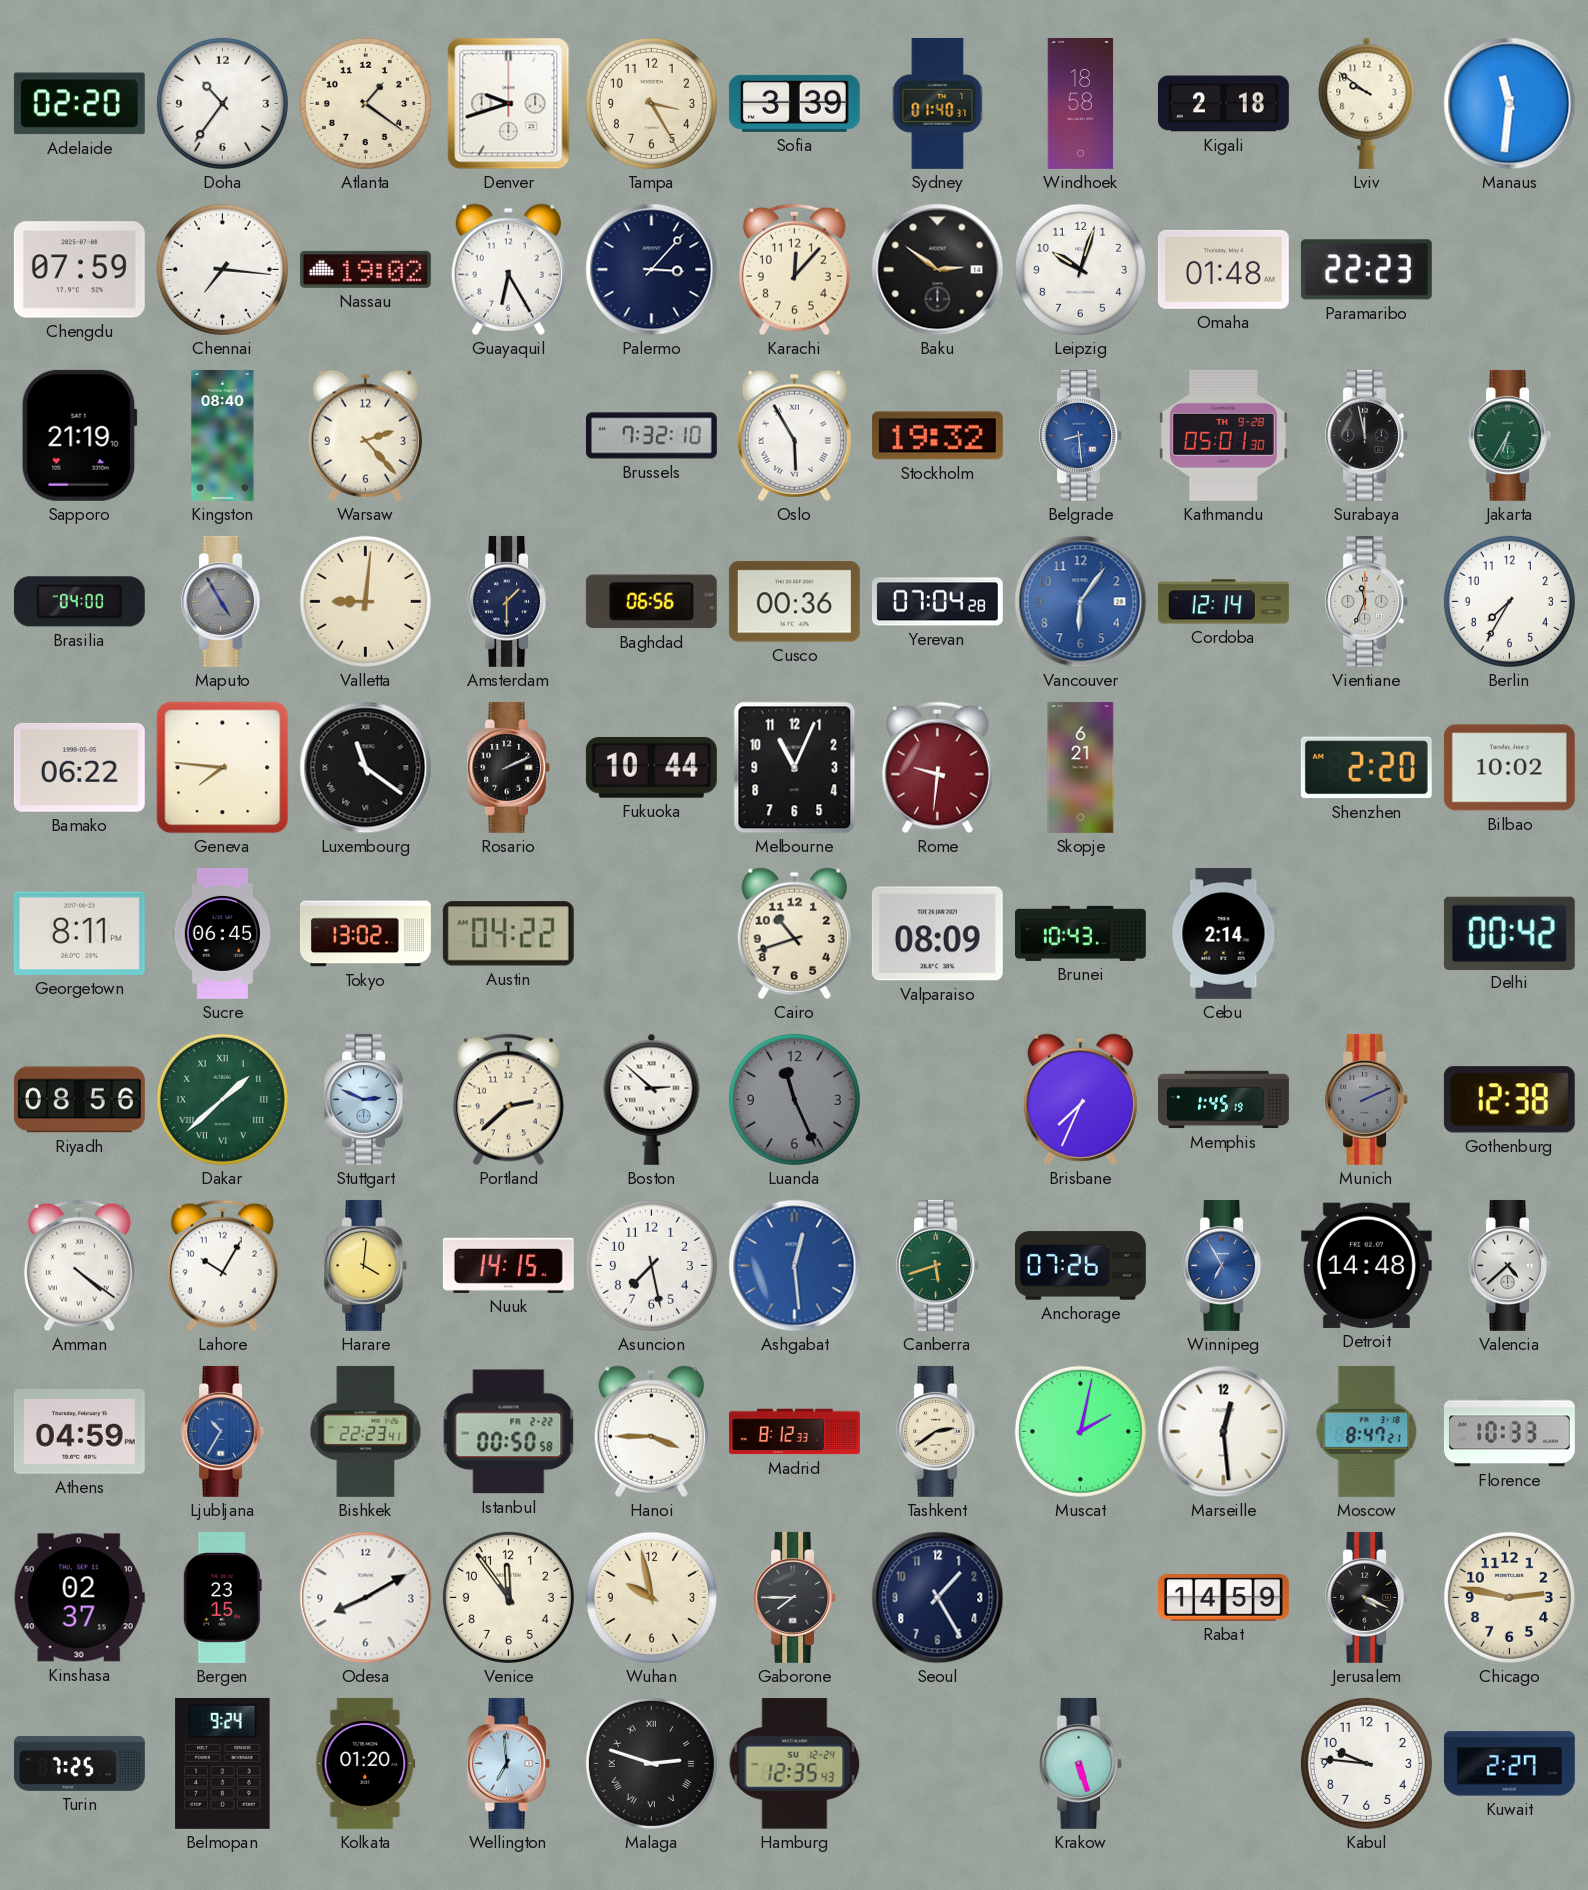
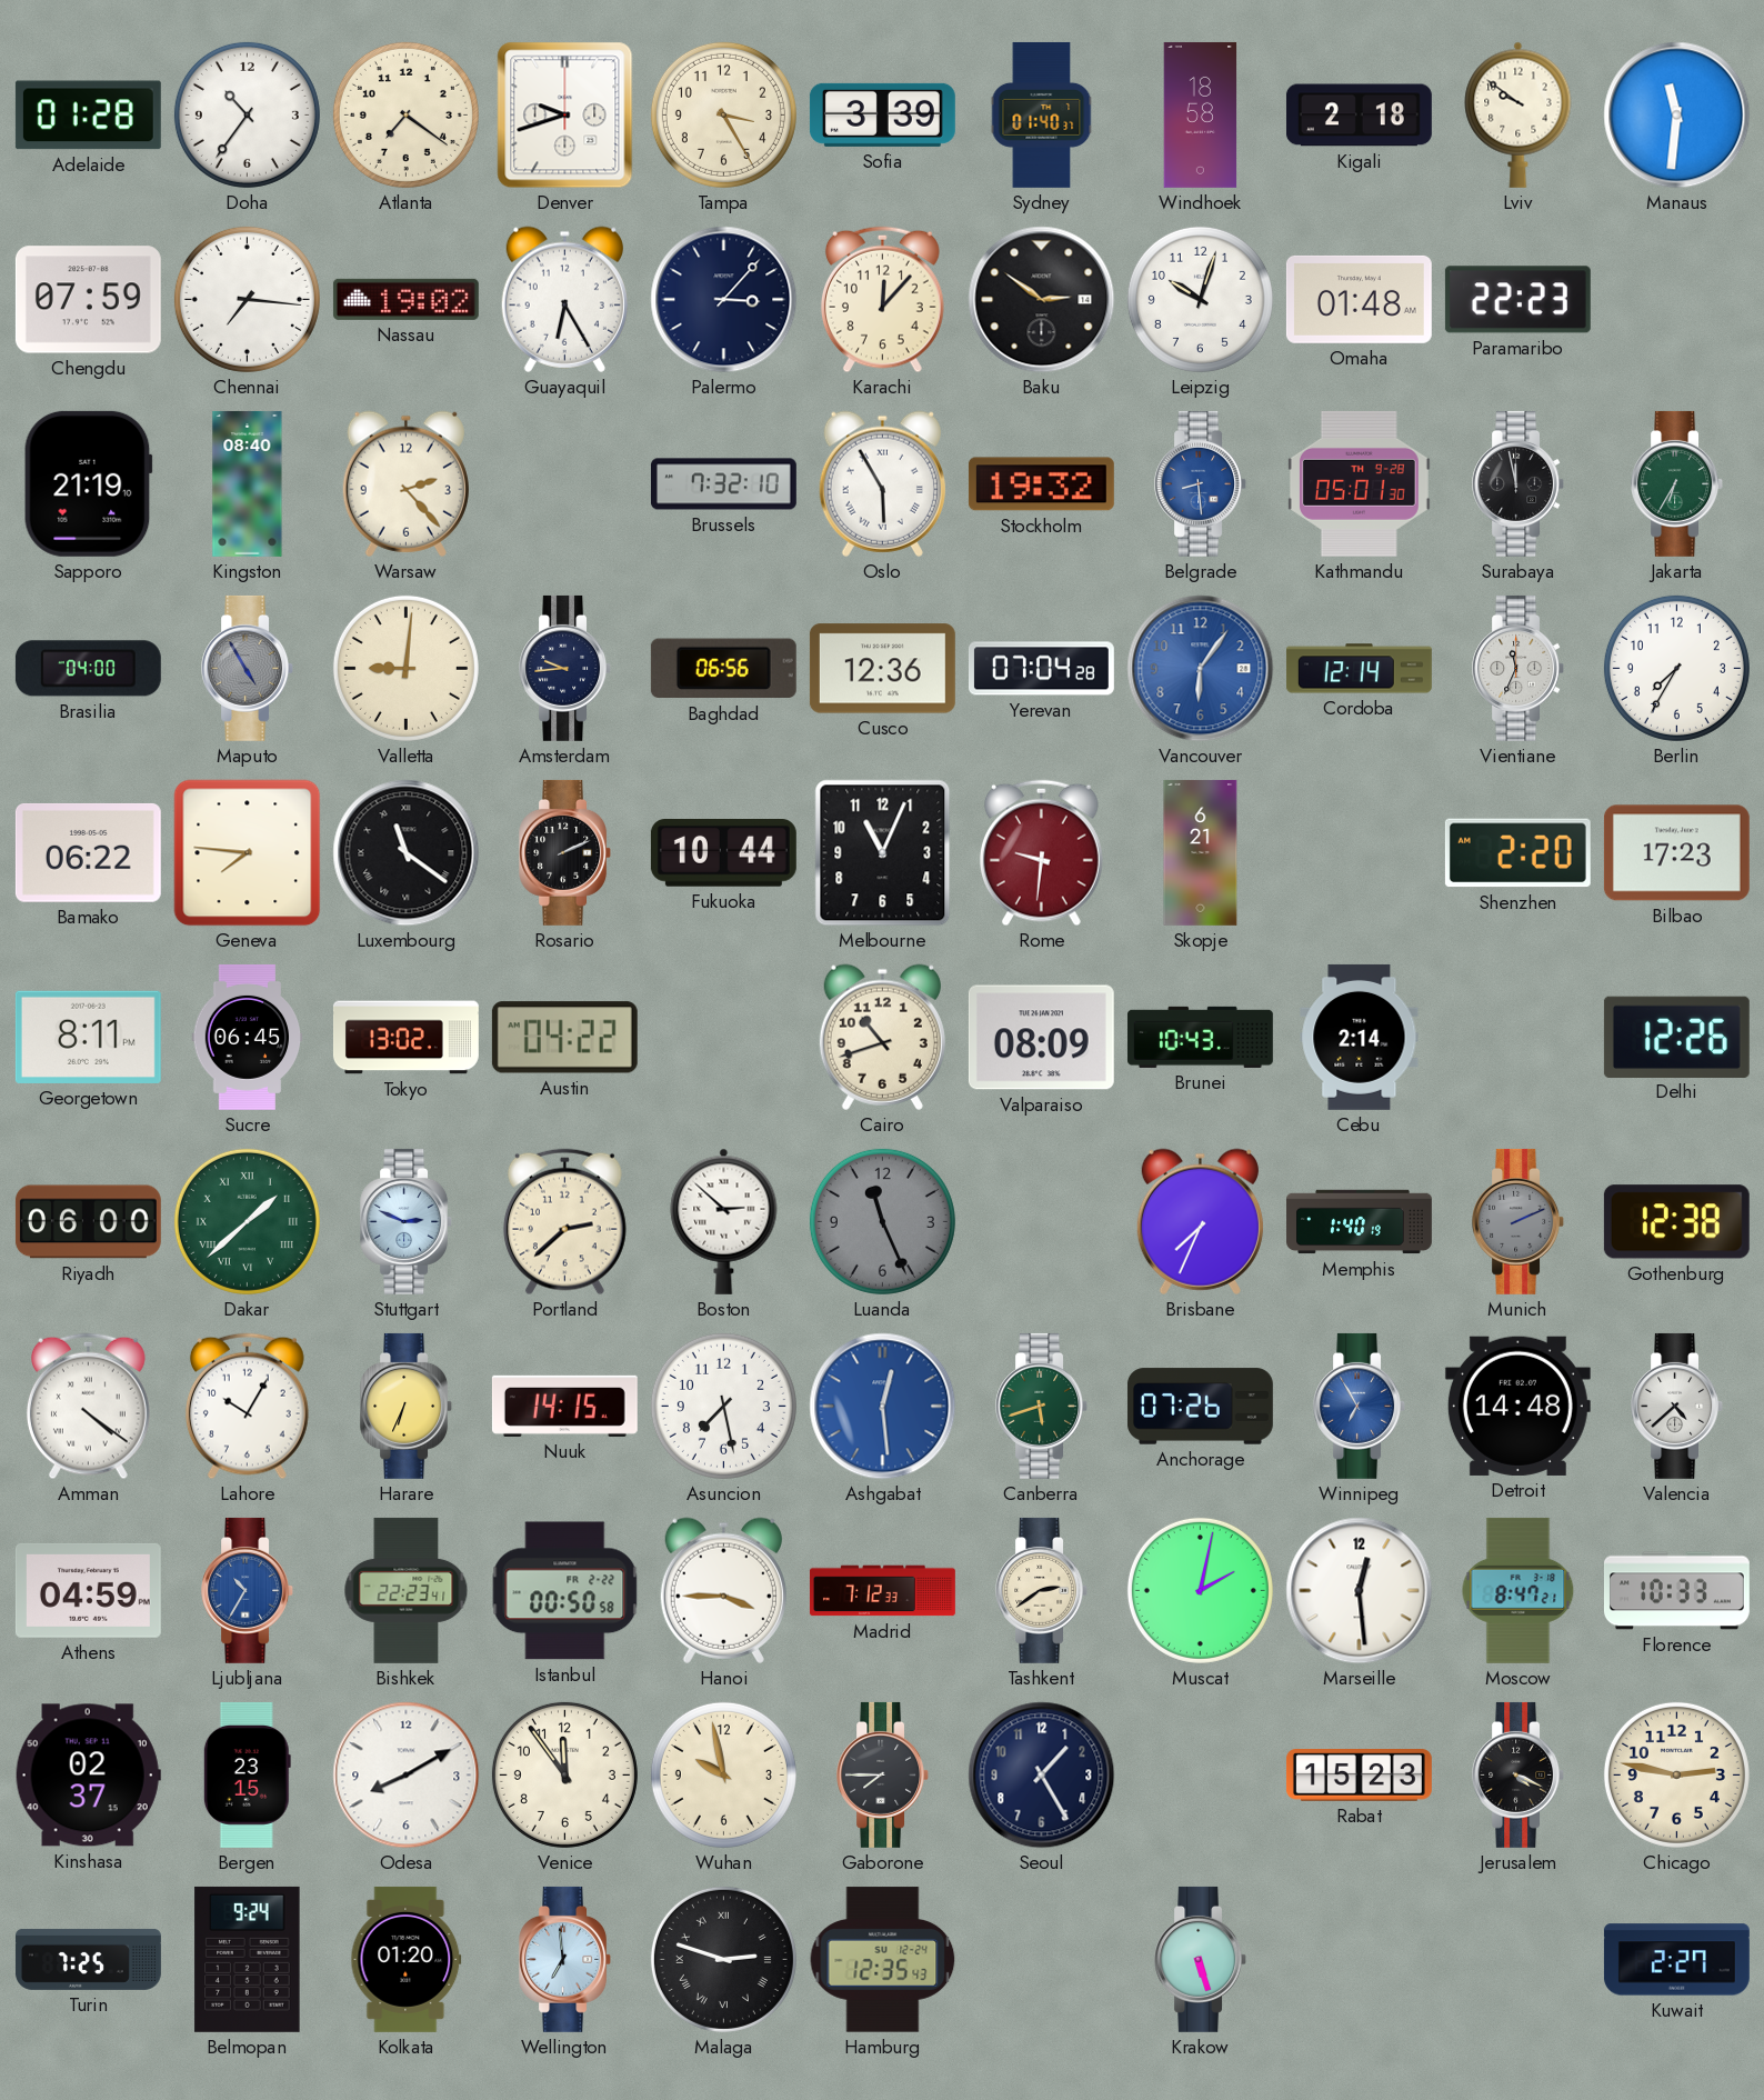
Adelaide: 02:20 -> 01:28
Atlanta: 1:21 -> 7:21
Amsterdam: 1:30 -> 9:44
Cusco: 00:36 -> 12:36
Bilbao: 10:02 -> 17:23
Delhi: 00:42 -> 12:26
Riyadh: 08:56 -> 06:00
Memphis: 1:45 -> 1:40
Harare: 4:01 -> 6:34
Madrid: 8:12 -> 7:12
Rabat: 14:59 -> 15:23
Kabul: 9:46 -> none
